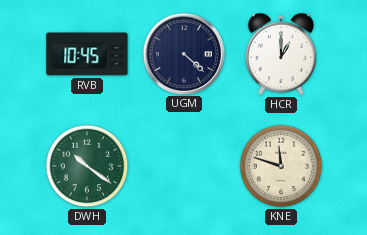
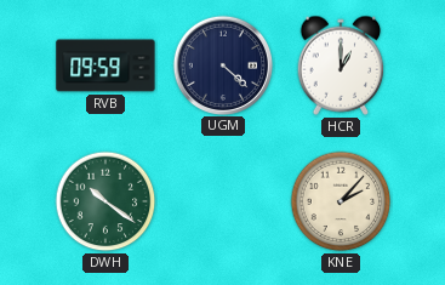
RVB: 10:45 -> 09:59
KNE: 11:48 -> 2:07
